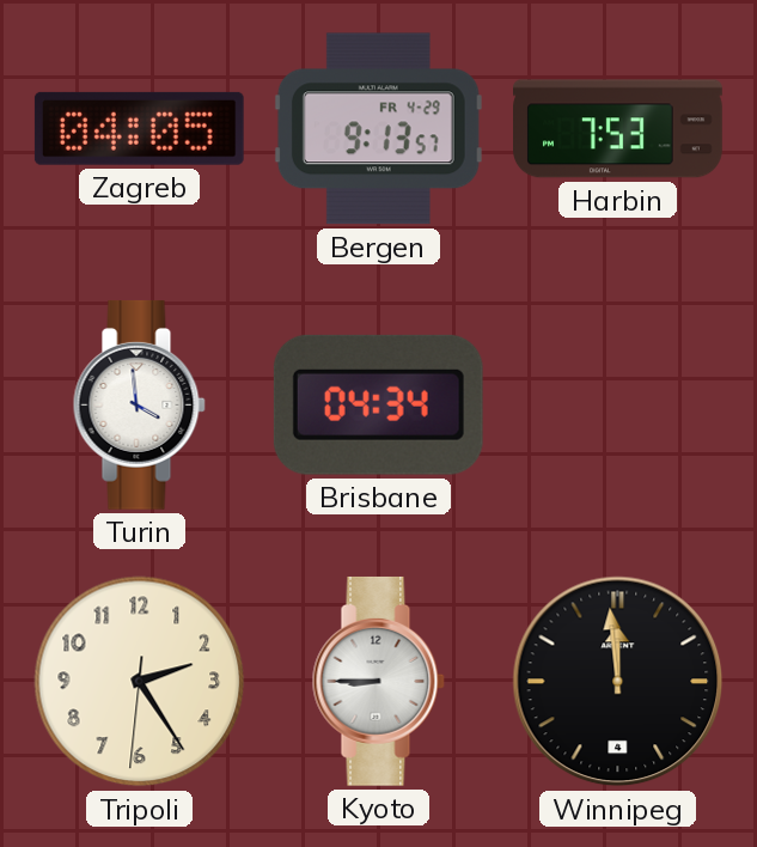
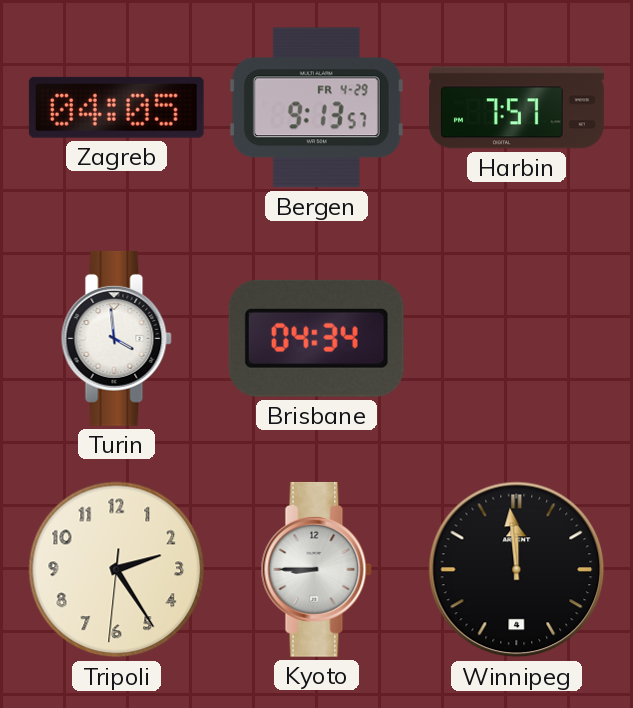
Harbin: 7:53 -> 7:57
